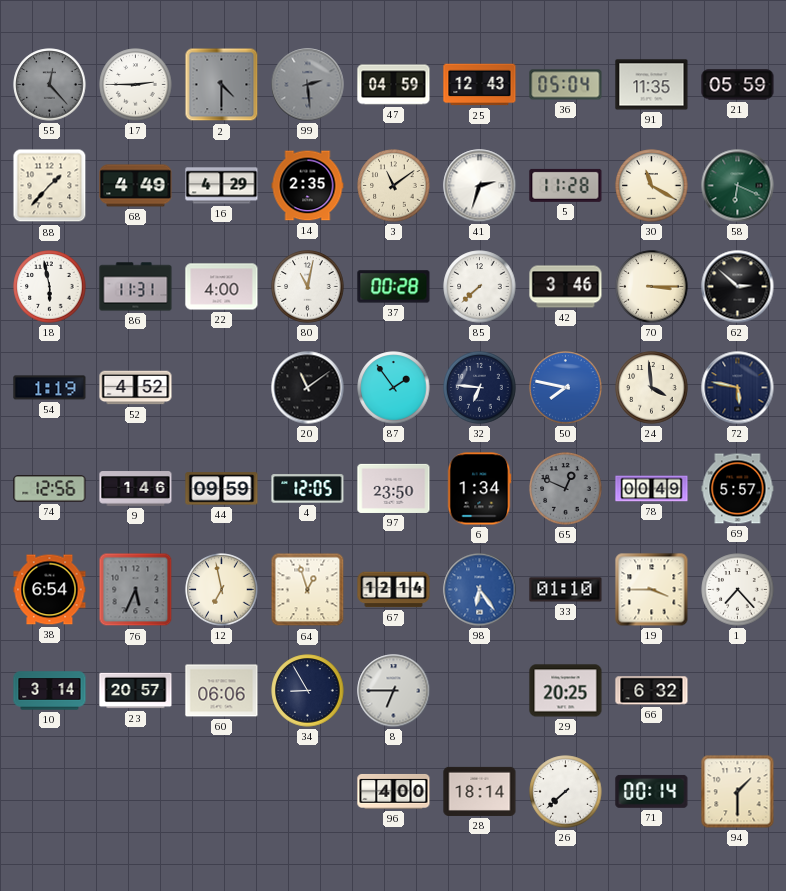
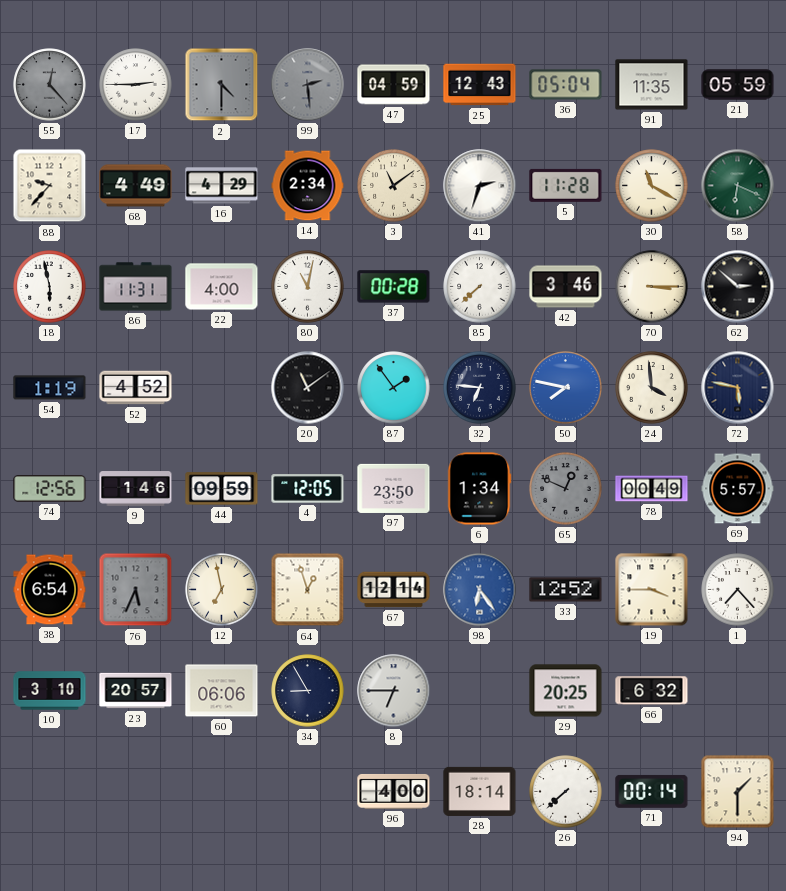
88: 1:37 -> 9:37
14: 2:35 -> 2:34
33: 01:10 -> 12:52
10: 3:14 -> 3:10
